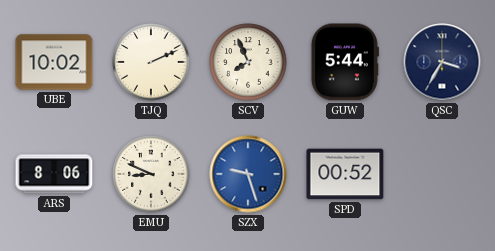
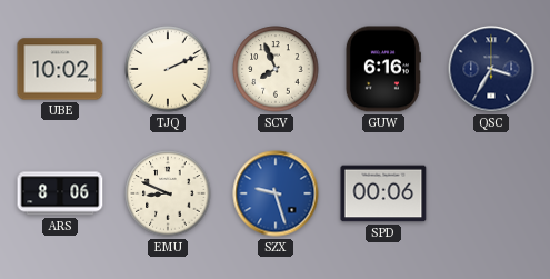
GUW: 5:44 -> 6:16
SPD: 00:52 -> 00:06
